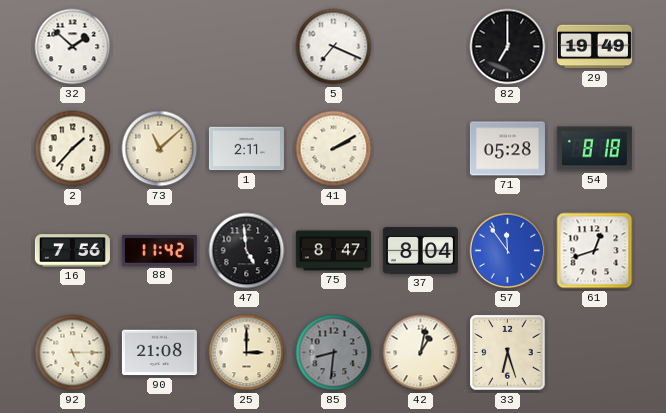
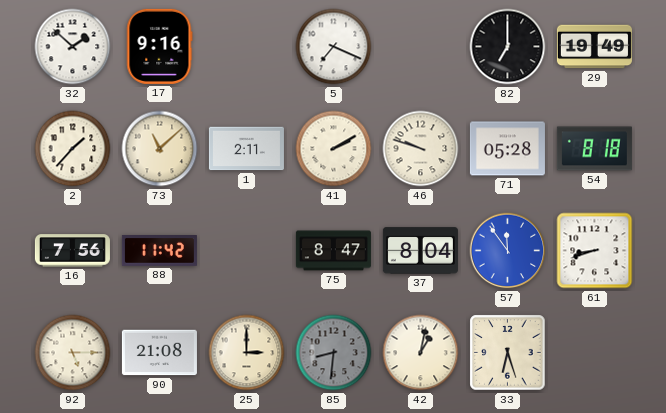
17: none -> 9:16
46: none -> 9:48
47: 4:59 -> none
61: 12:42 -> 8:42
